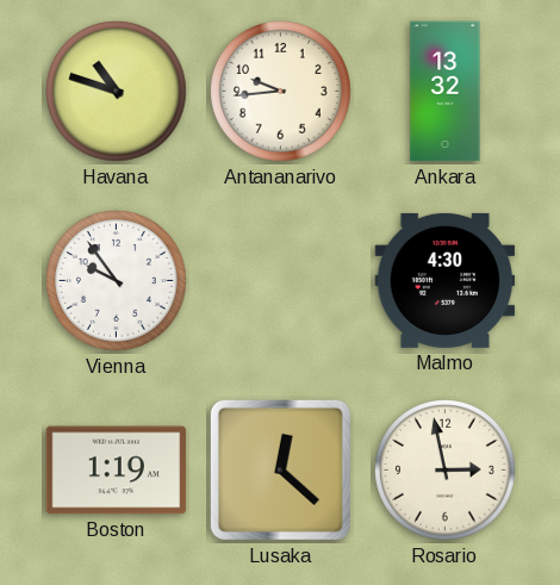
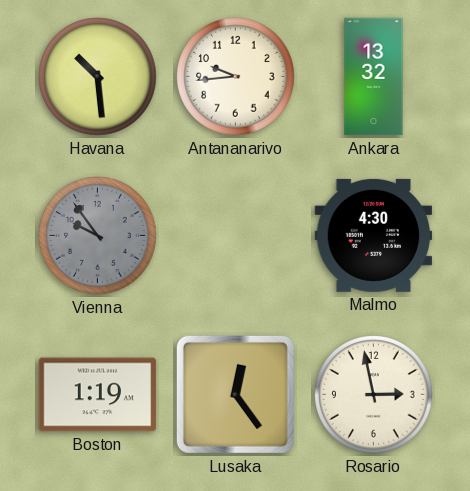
Havana: 10:48 -> 10:29
Vienna dial: white -> grey
Lusaka: 12:22 -> 12:24
